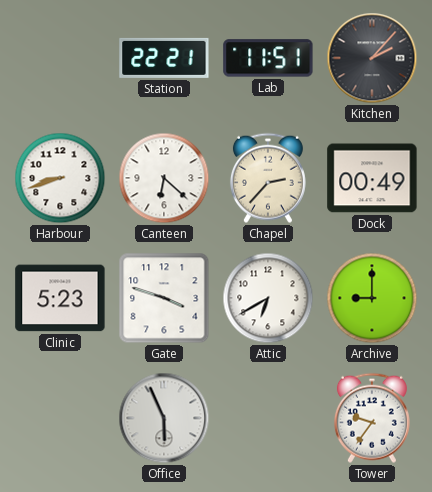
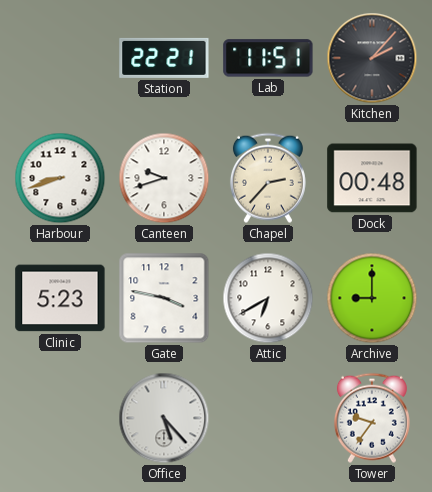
Canteen: 6:22 -> 9:42
Dock: 00:49 -> 00:48
Gate: 3:48 -> 3:47
Office: 5:56 -> 5:23
